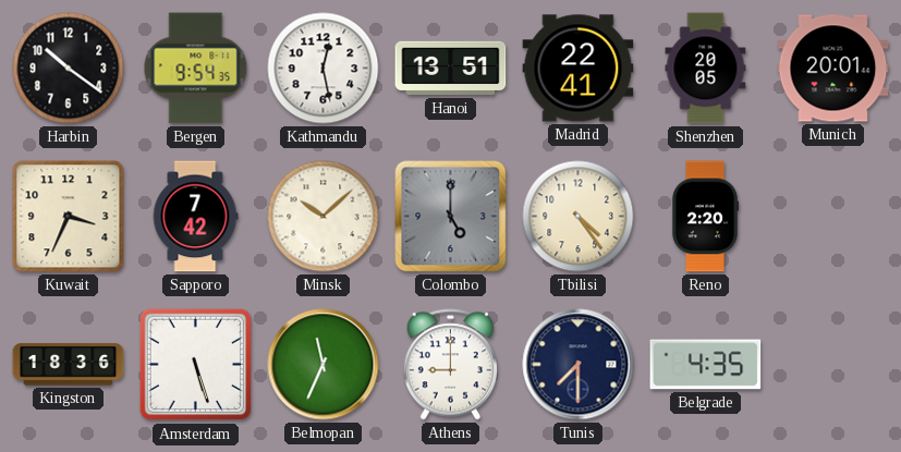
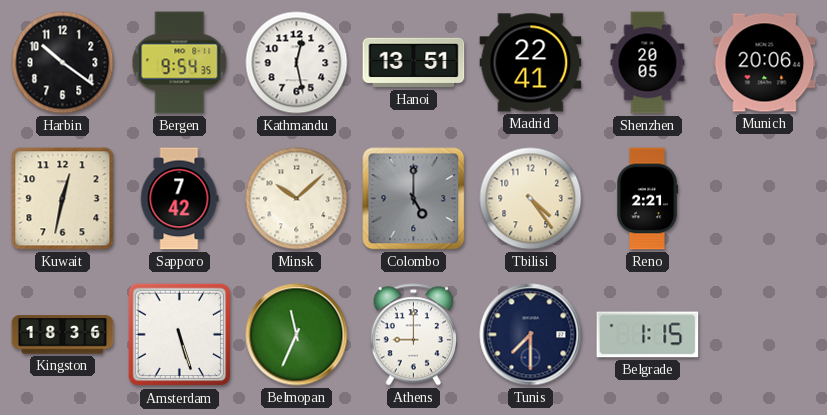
Munich: 20:01 -> 20:06
Kuwait: 3:34 -> 12:32
Reno: 2:20 -> 2:21
Belgrade: 4:35 -> 1:15
